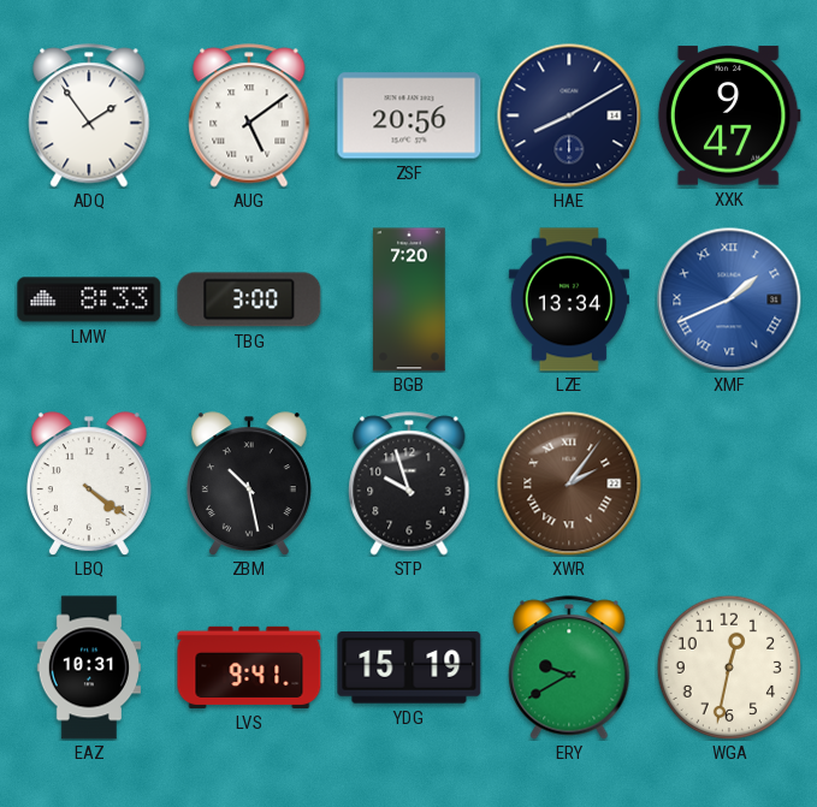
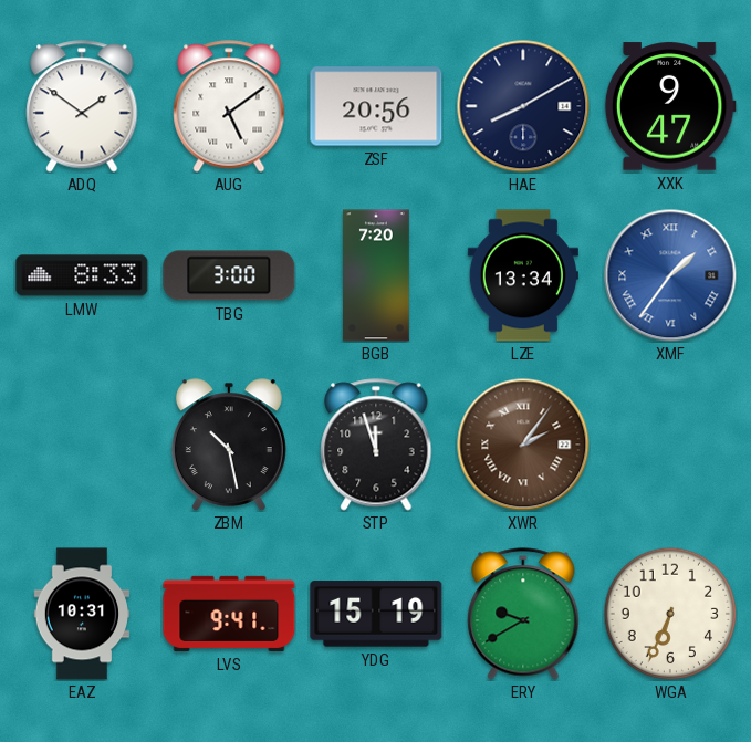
ADQ: 1:54 -> 1:51
XMF: 1:41 -> 1:36
LBQ: 4:21 -> none
STP: 9:57 -> 11:57
WGA: 12:32 -> 6:34
